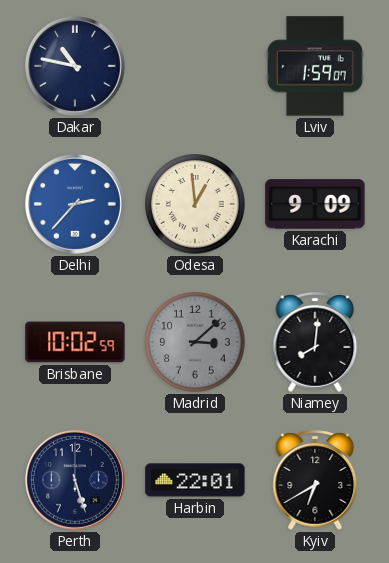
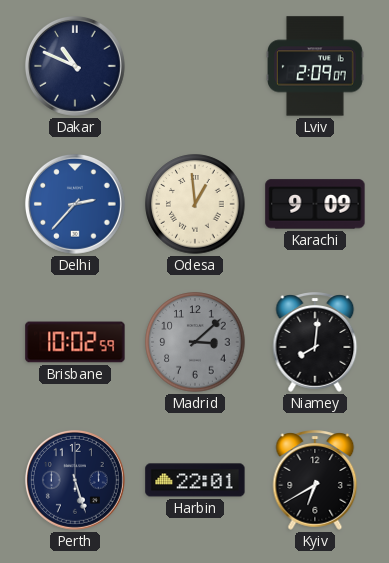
Dakar: 10:47 -> 10:49
Lviv: 1:59 -> 2:09
